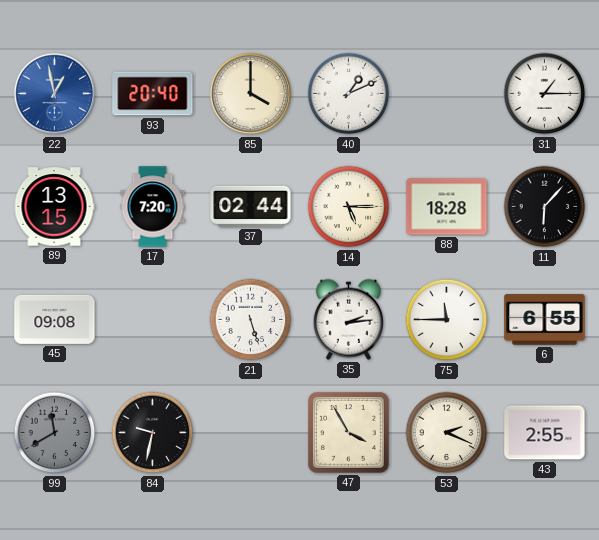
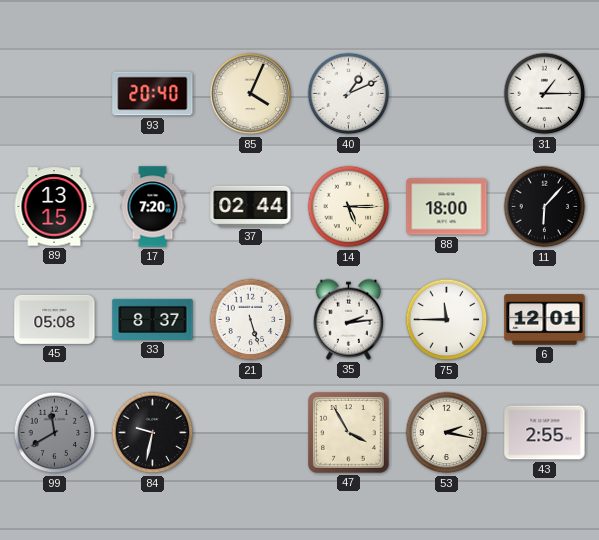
22: 12:58 -> none
85: 4:00 -> 4:04
88: 18:28 -> 18:00
45: 09:08 -> 05:08
33: none -> 8:37
6: 6:55 -> 12:01
53: 2:19 -> 2:17
